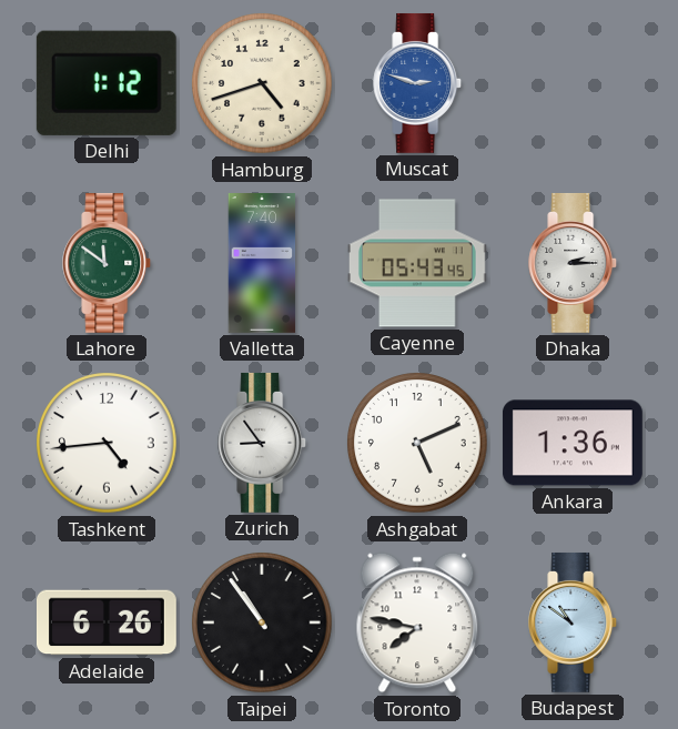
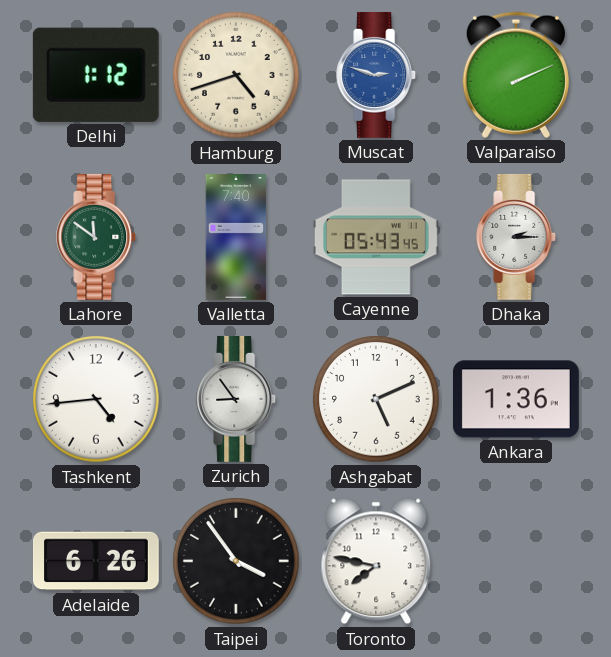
Valparaiso: none -> 2:11
Taipei: 10:54 -> 3:54
Budapest: 10:51 -> none
